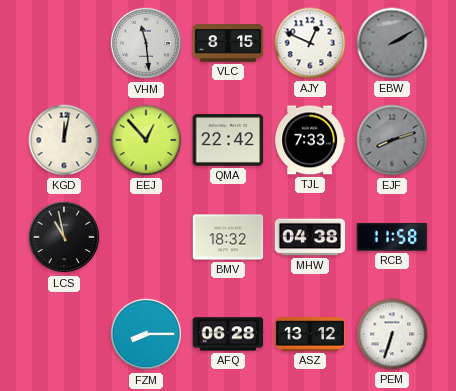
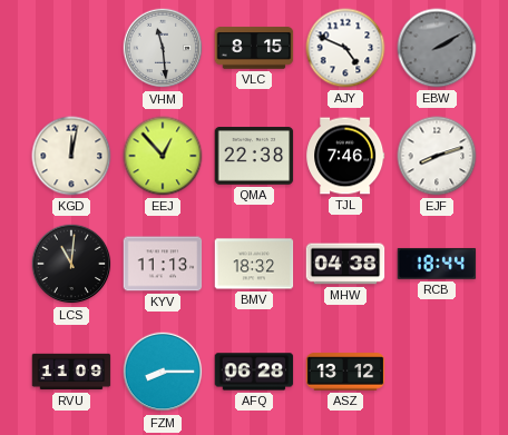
AJY: 12:49 -> 4:49
QMA: 22:42 -> 22:38
TJL: 7:33 -> 7:46
EJF dial: grey -> white
LCS: 10:58 -> 11:01
KYV: none -> 11:13
RCB: 11:58 -> 18:44
RVU: none -> 11:09
PEM: 6:33 -> none
